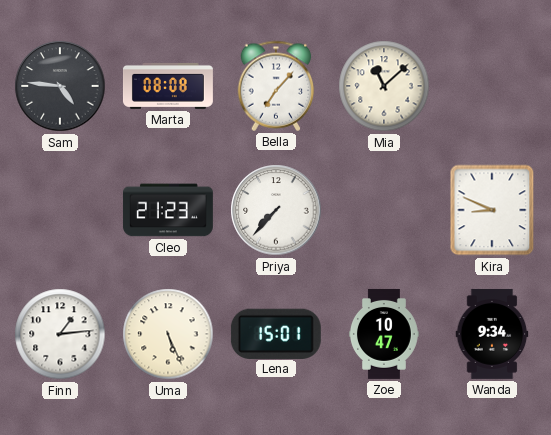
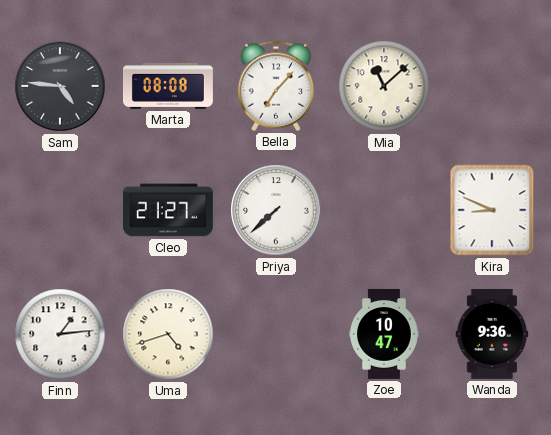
Cleo: 21:23 -> 21:27
Priya: 7:37 -> 7:38
Uma: 5:26 -> 4:42
Lena: 15:01 -> none
Wanda: 9:34 -> 9:36
